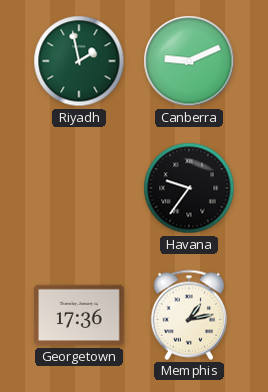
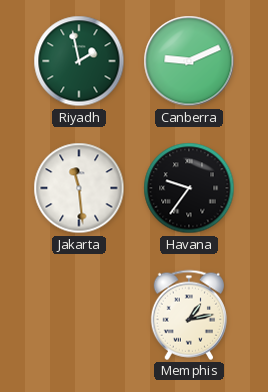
Jakarta: none -> 11:29
Georgetown: 17:36 -> none
